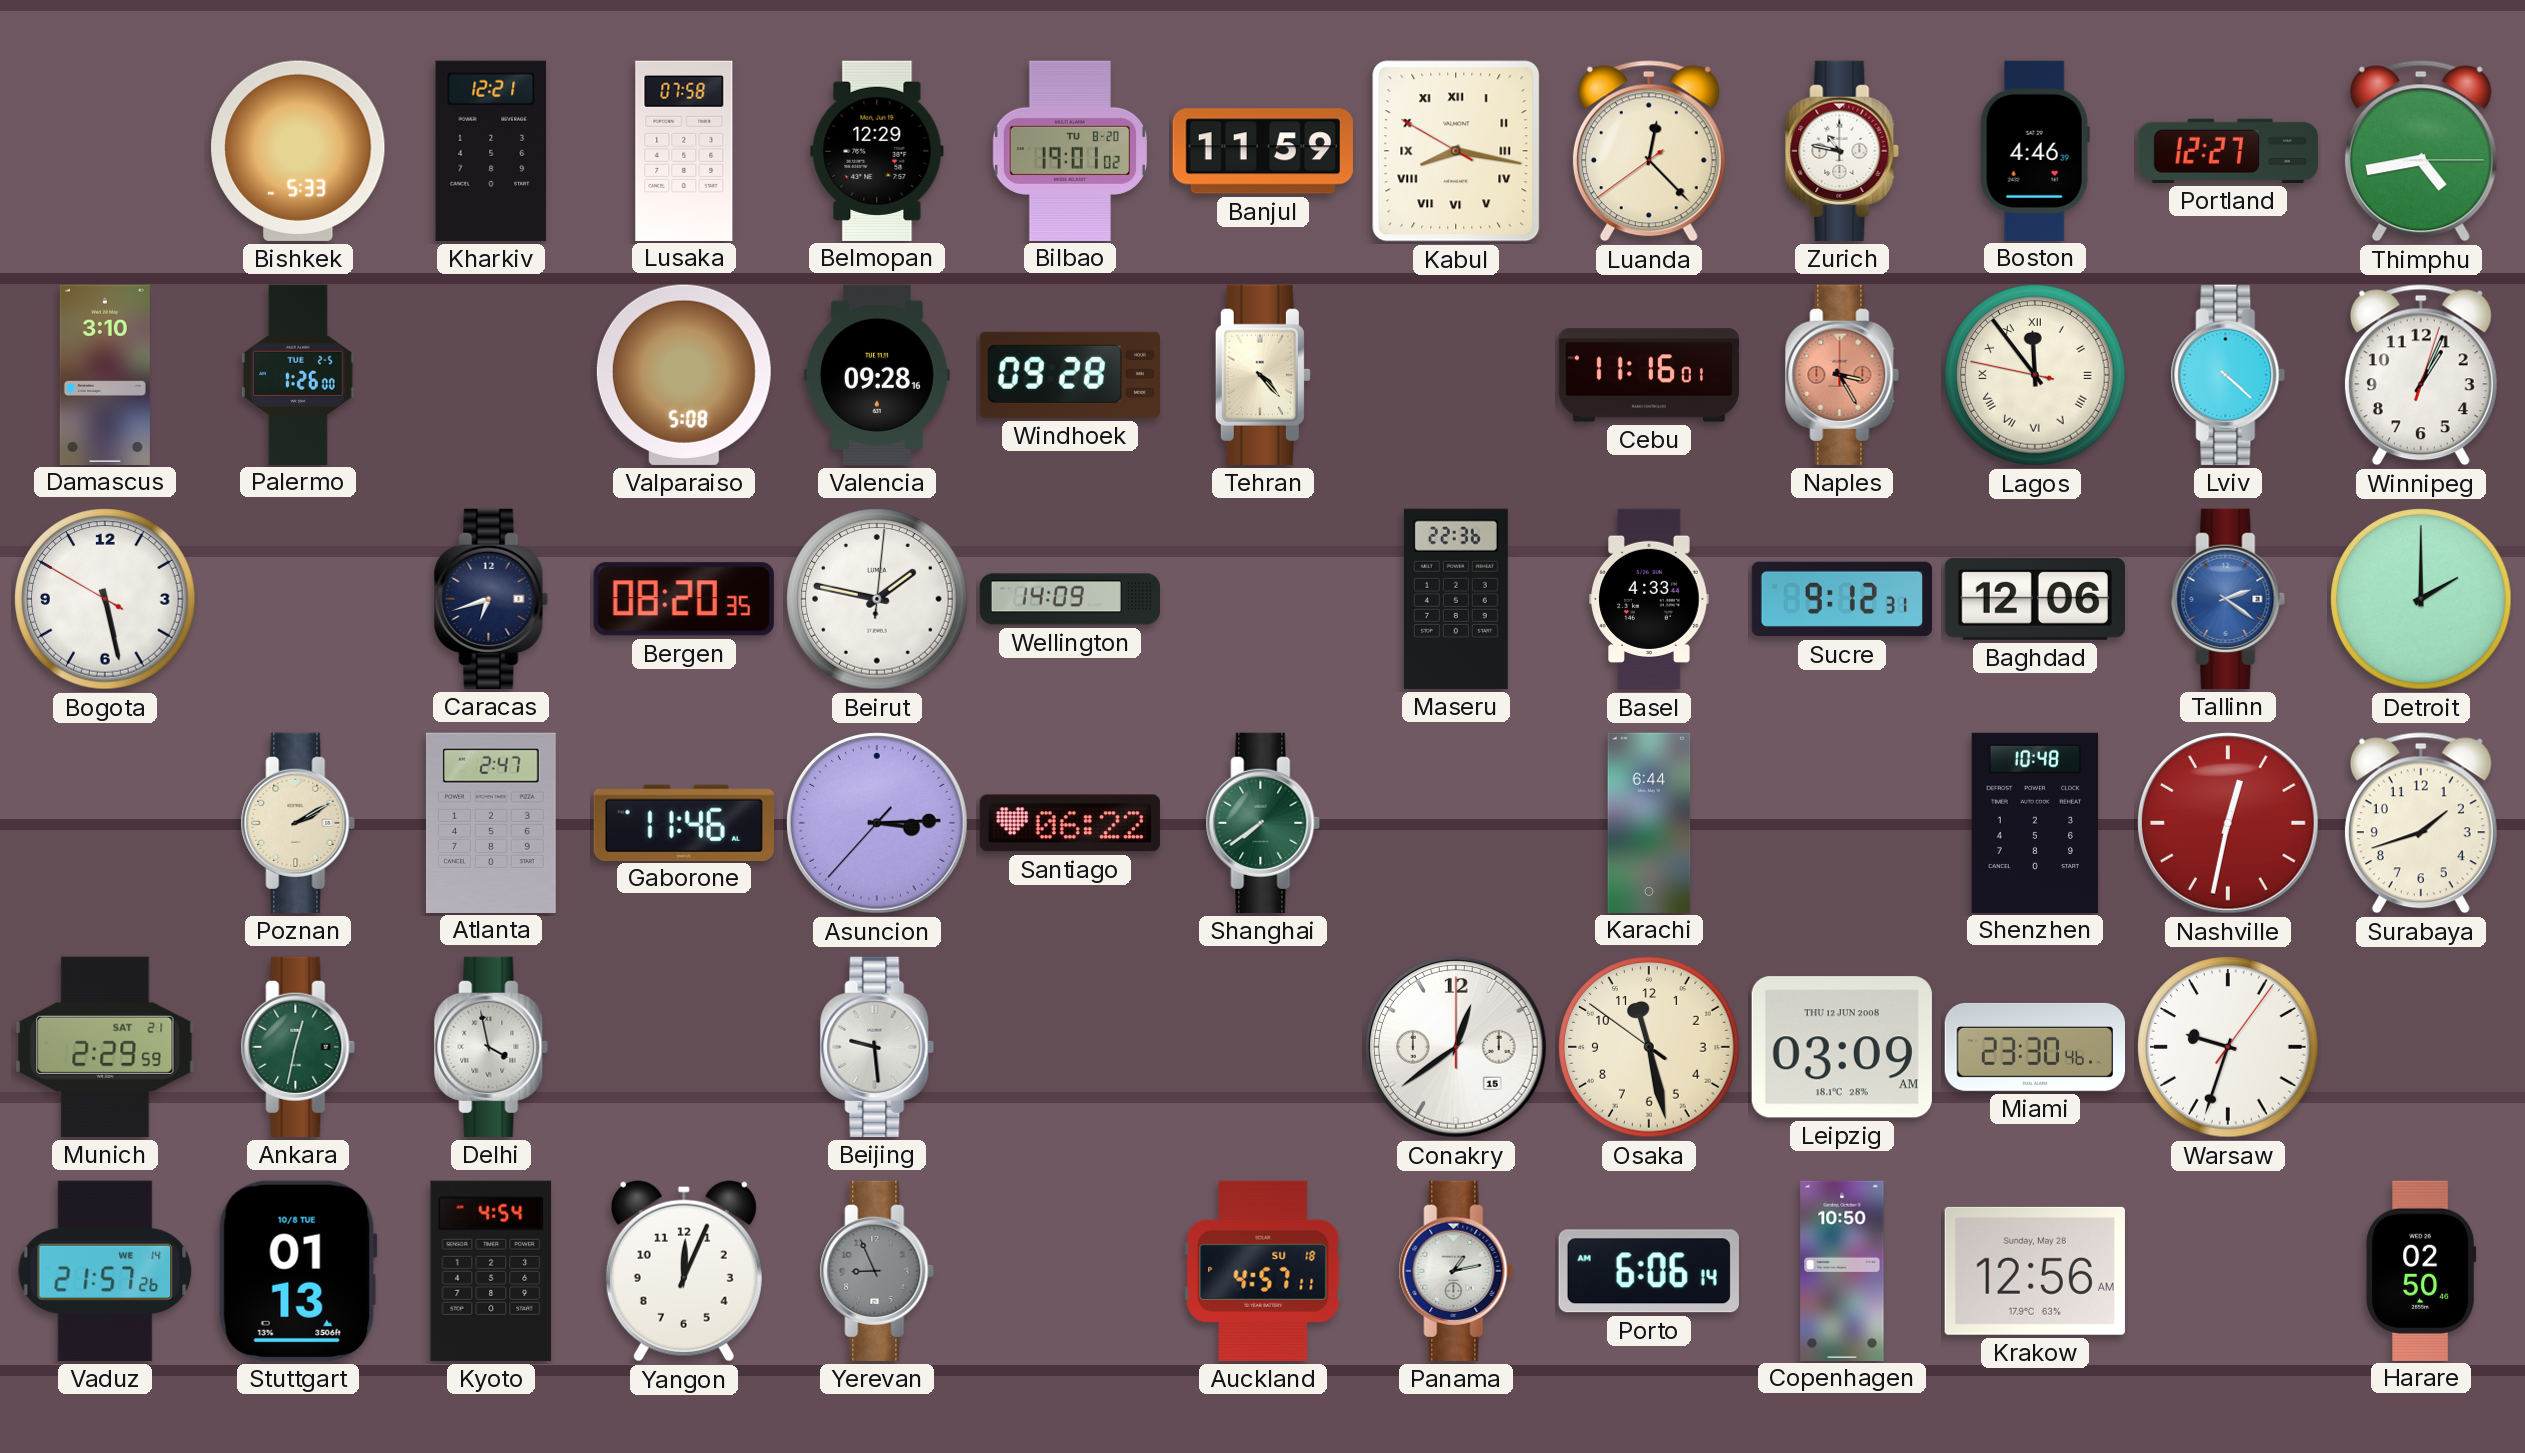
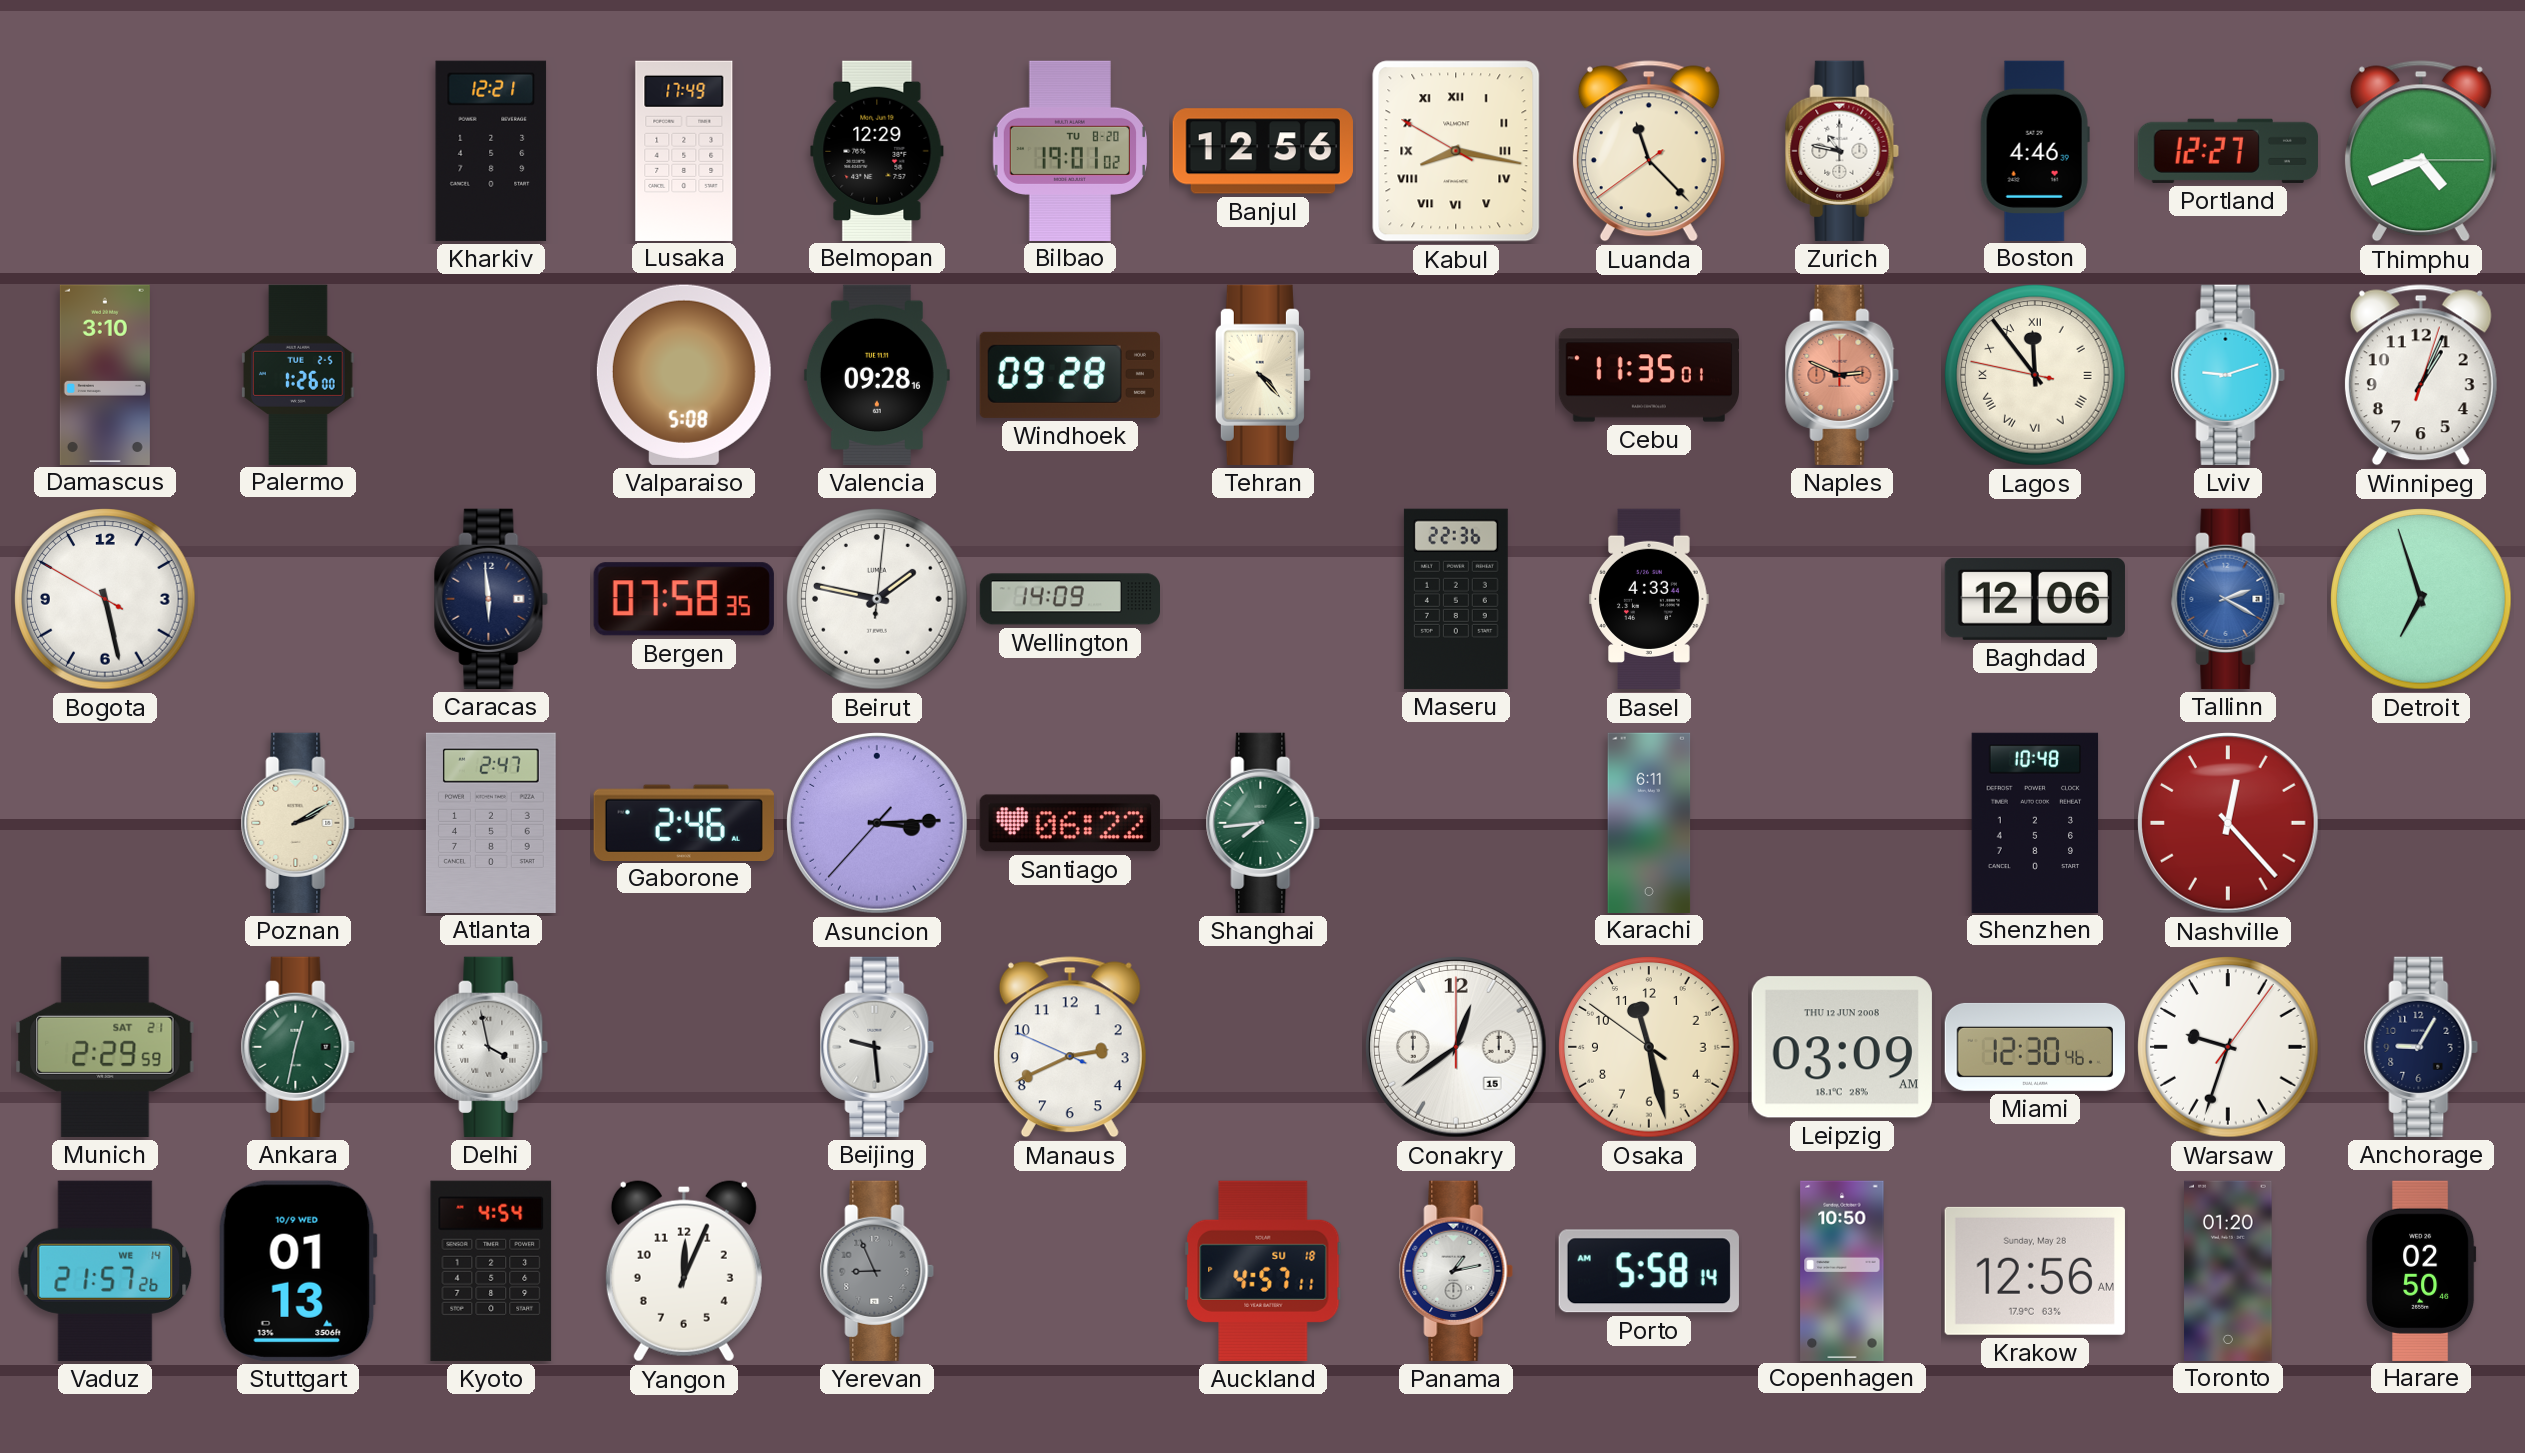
Bishkek: 5:33 -> none
Lusaka: 07:58 -> 17:49
Banjul: 11:59 -> 12:56
Luanda: 12:22 -> 11:22
Thimphu: 4:43 -> 4:41
Cebu: 11:16 -> 11:35
Naples: 3:25 -> 2:49
Lviv: 4:22 -> 9:12
Caracas: 6:42 -> 5:59
Bergen: 08:20 -> 07:58
Sucre: 9:12 -> none
Tallinn: 2:21 -> 2:20
Detroit: 2:00 -> 6:57
Gaborone: 11:46 -> 2:46
Shanghai: 7:39 -> 7:44
Karachi: 6:44 -> 6:11
Nashville: 12:32 -> 12:23
Surabaya: 1:42 -> none
Manaus: none -> 2:40
Miami: 23:30 -> 12:30
Anchorage: none -> 9:05
Stuttgart date: 10/8 TUE -> 10/9 WED
Porto: 6:06 -> 5:58
Toronto: none -> 01:20
